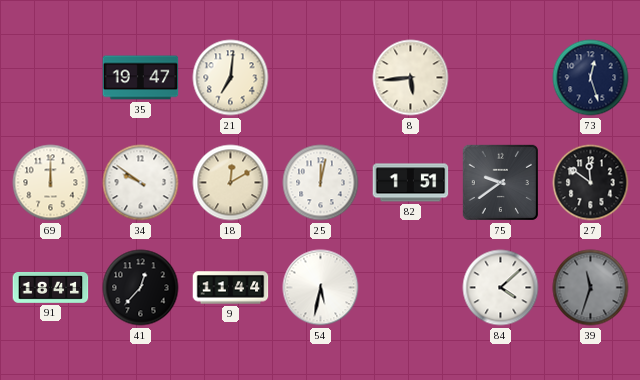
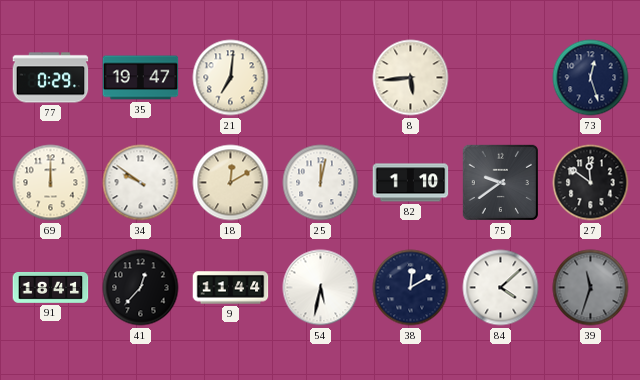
77: none -> 0:29
82: 1:51 -> 1:10
38: none -> 12:10
